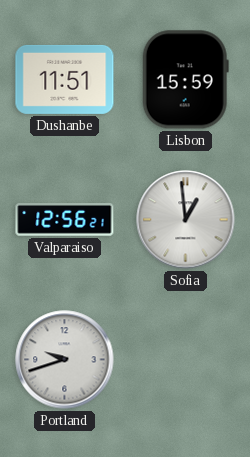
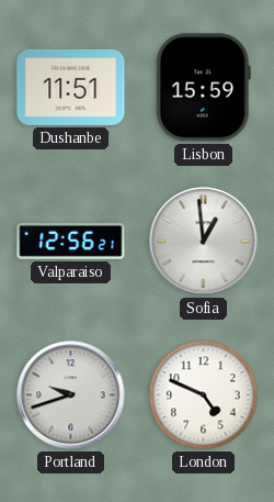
London: none -> 4:49
